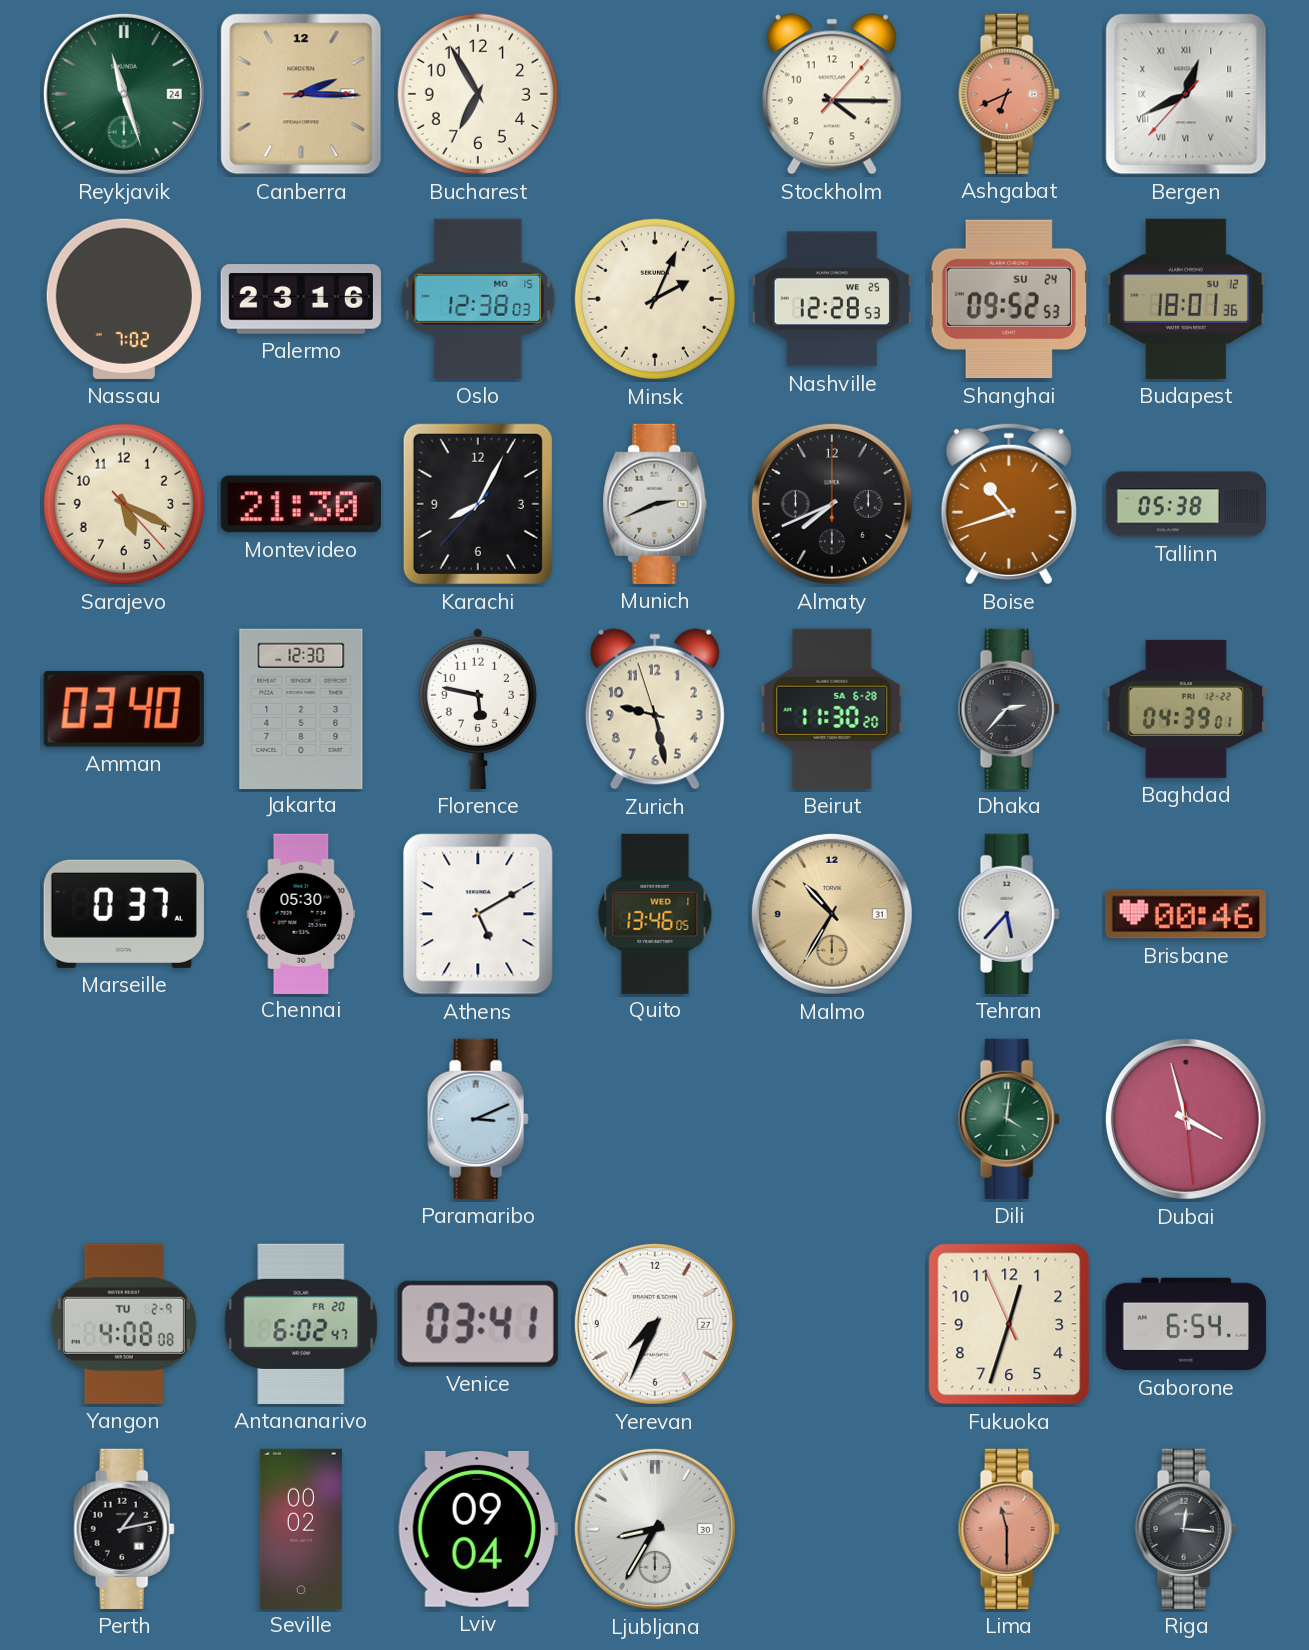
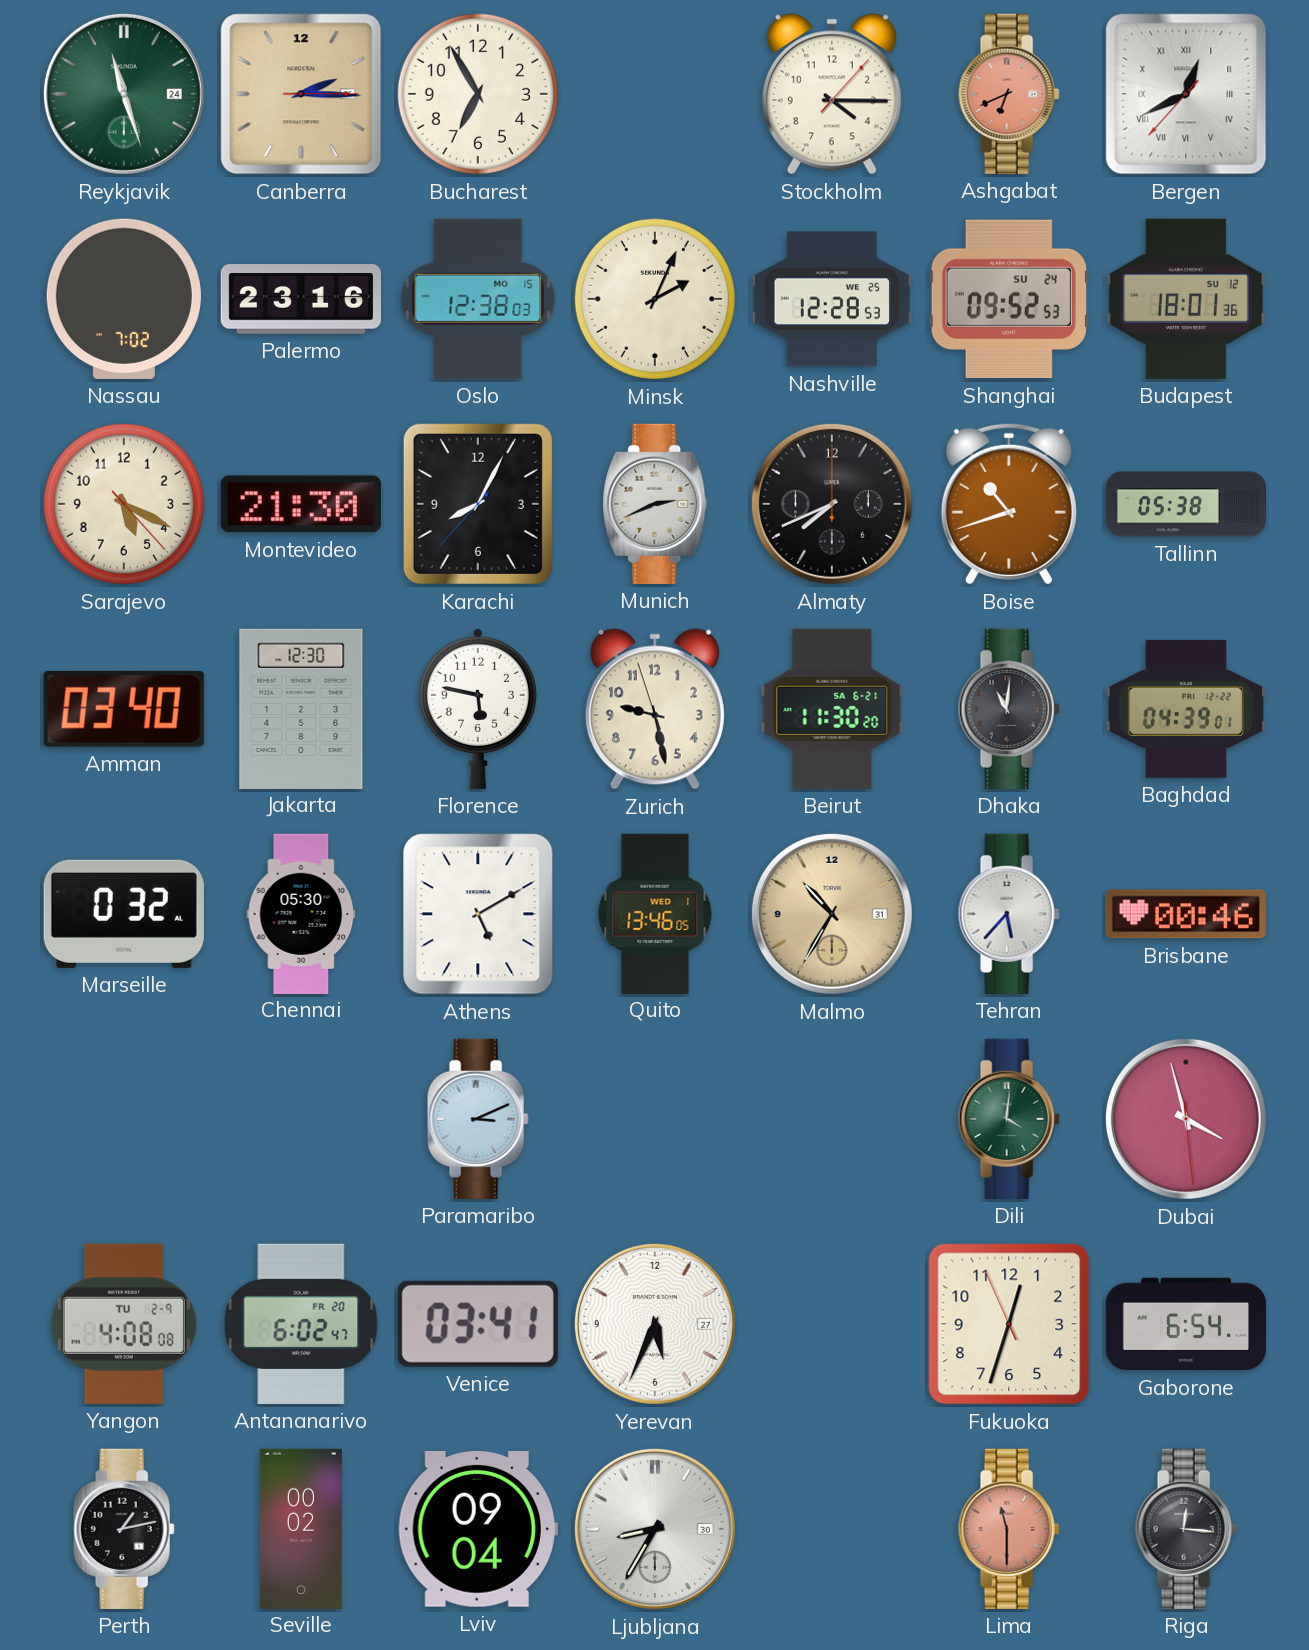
Beirut date: SA 6-28 -> SA 6-21
Dhaka: 2:37 -> 11:01
Marseille: 0:37 -> 0:32
Yerevan: 7:34 -> 5:34
